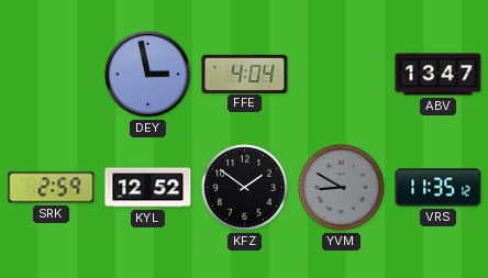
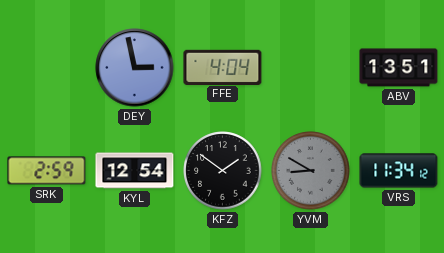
ABV: 13:47 -> 13:51
KYL: 12:52 -> 12:54
VRS: 11:35 -> 11:34
